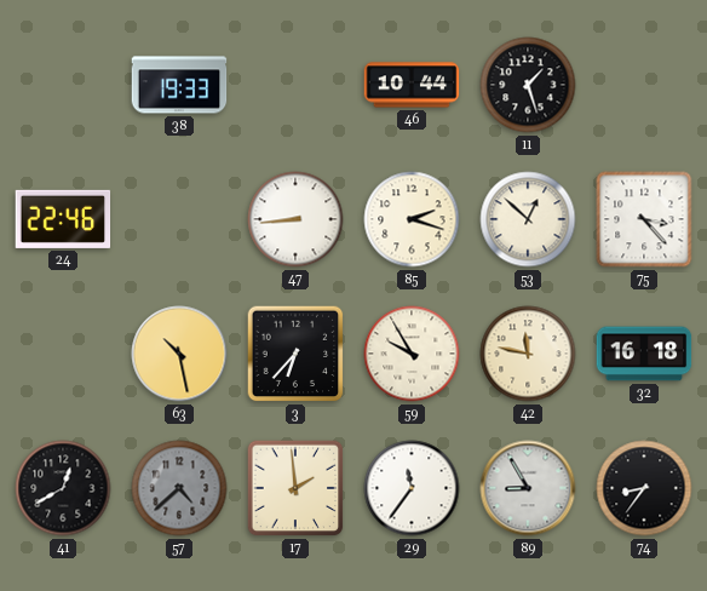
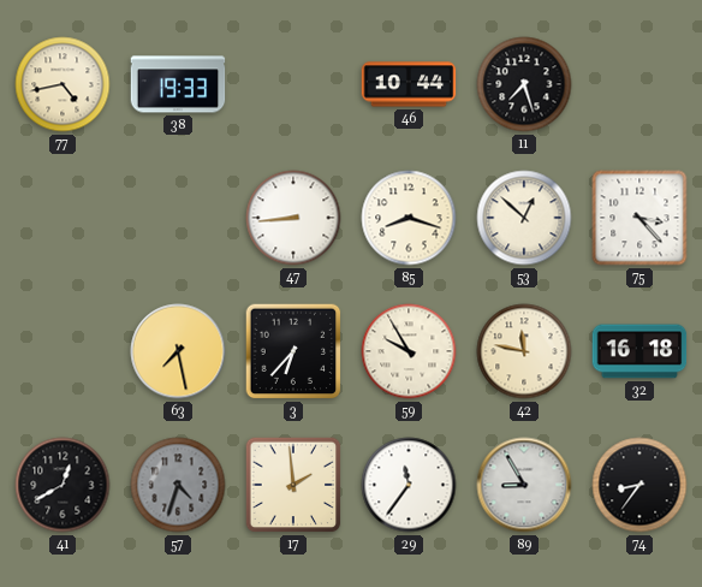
77: none -> 4:43
11: 1:27 -> 7:27
24: 22:46 -> none
85: 2:18 -> 8:18
63: 10:28 -> 7:28
57: 4:38 -> 4:33
